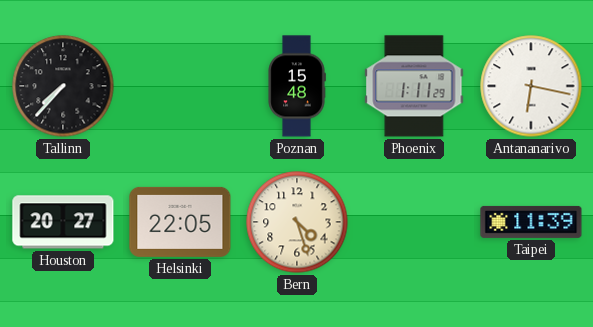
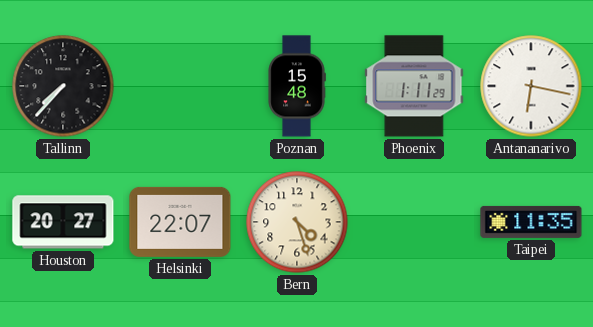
Helsinki: 22:05 -> 22:07
Taipei: 11:39 -> 11:35
